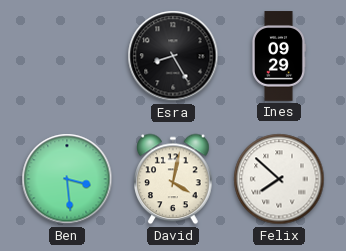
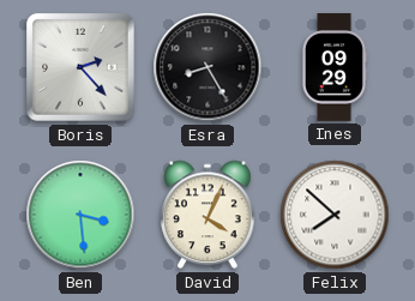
Boris: none -> 2:23
David: 4:02 -> 4:04
